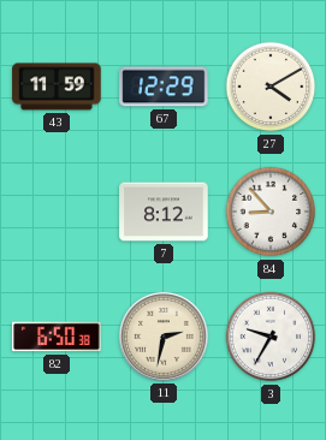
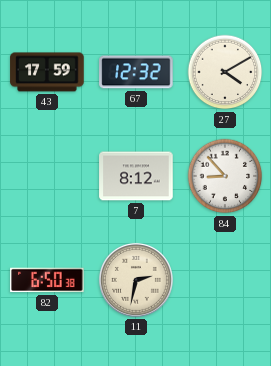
43: 11:59 -> 17:59
67: 12:29 -> 12:32
3: 9:35 -> none
